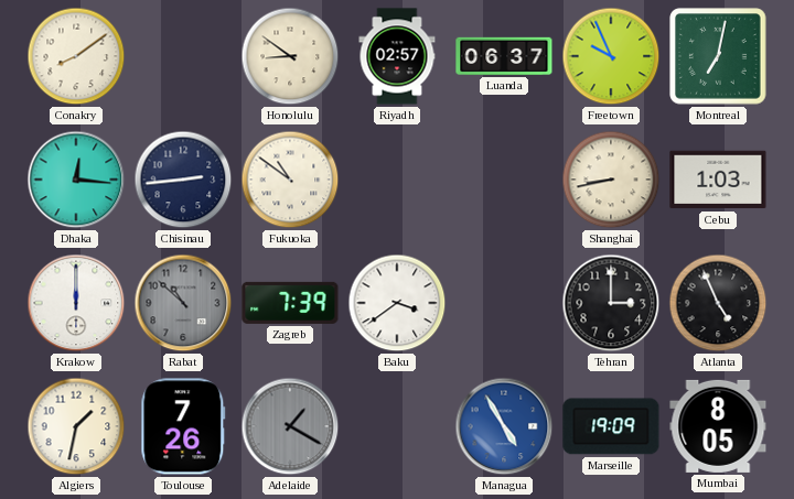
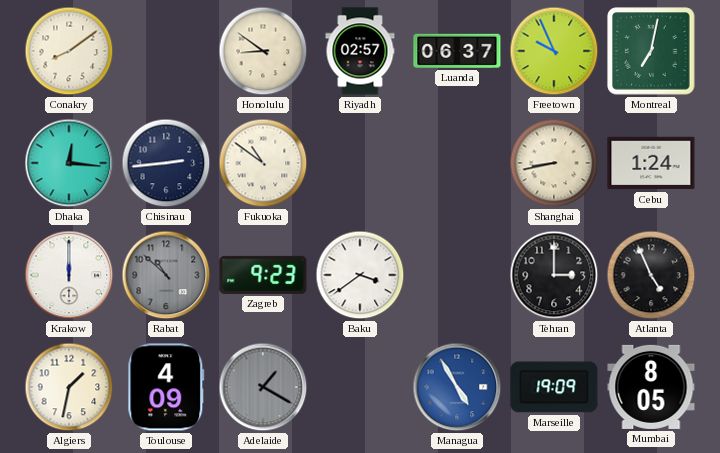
Cebu: 1:03 -> 1:24
Zagreb: 7:39 -> 9:23
Toulouse: 7:26 -> 4:09
